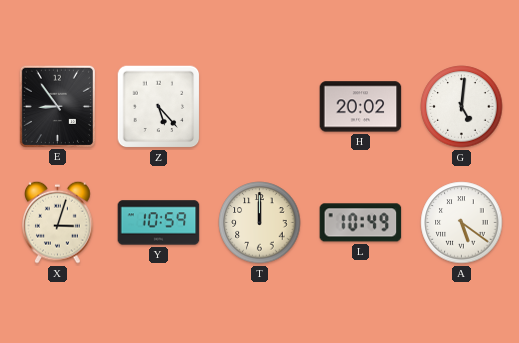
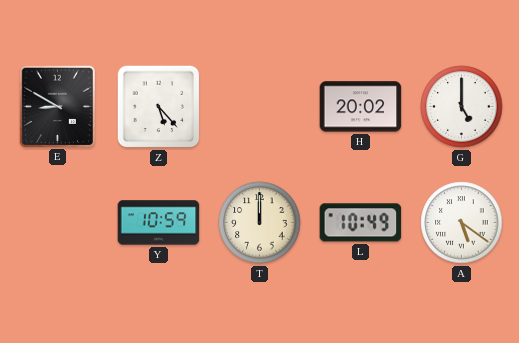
E: 8:54 -> 8:50
G: 5:01 -> 5:00
X: 3:03 -> none
